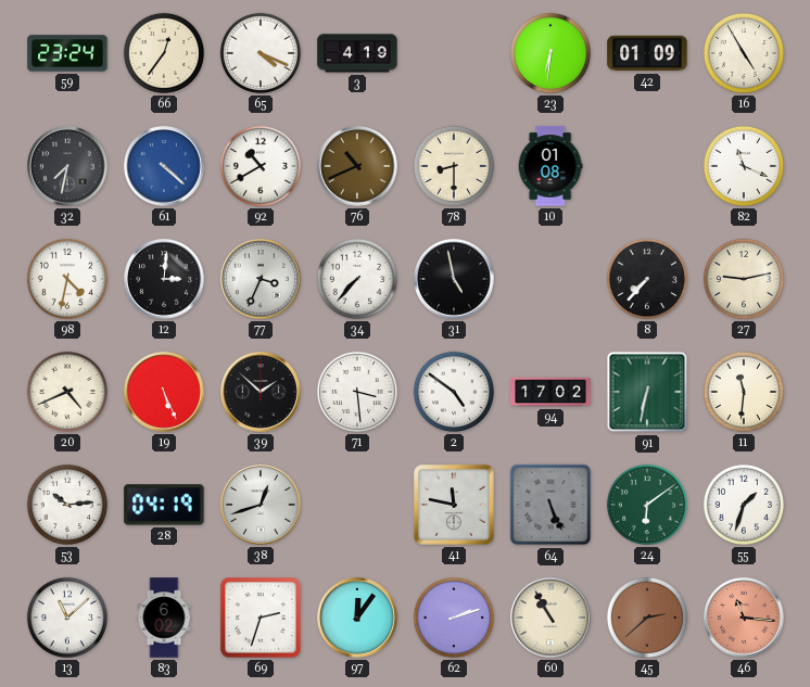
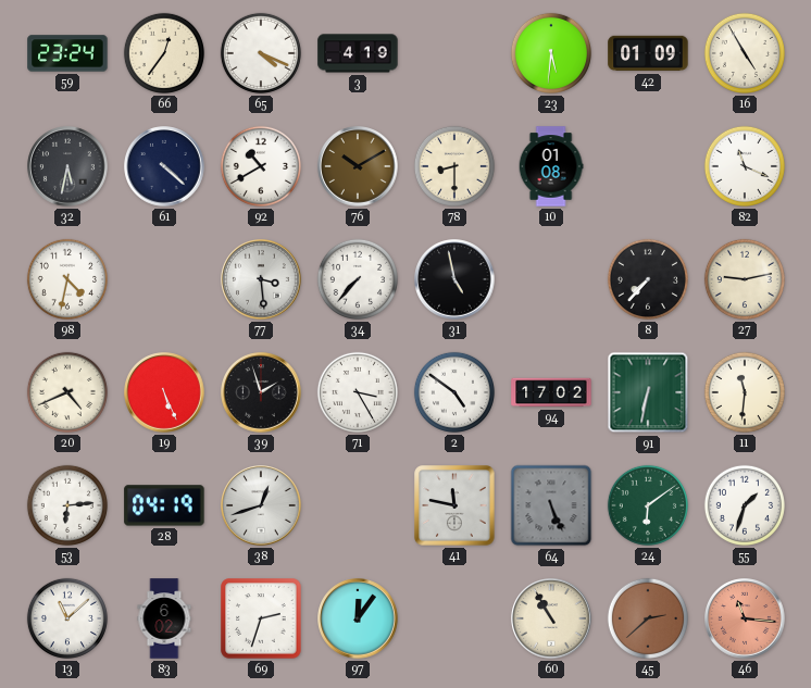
23: 6:31 -> 5:31
32: 7:32 -> 5:32
61 dial: blue -> navy
76: 10:41 -> 10:10
12: 3:01 -> none
77: 3:34 -> 3:29
39: 1:52 -> 1:57
71: 3:29 -> 3:25
53: 10:14 -> 6:14
62: 2:12 -> none
